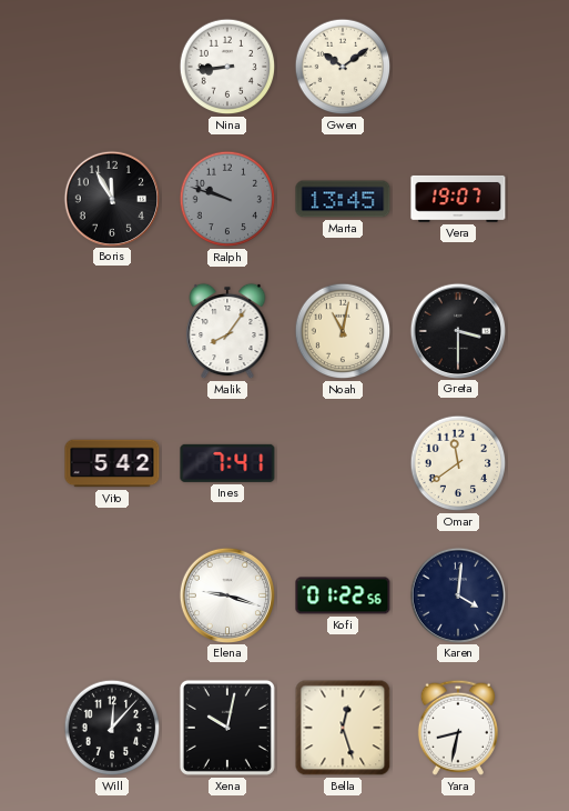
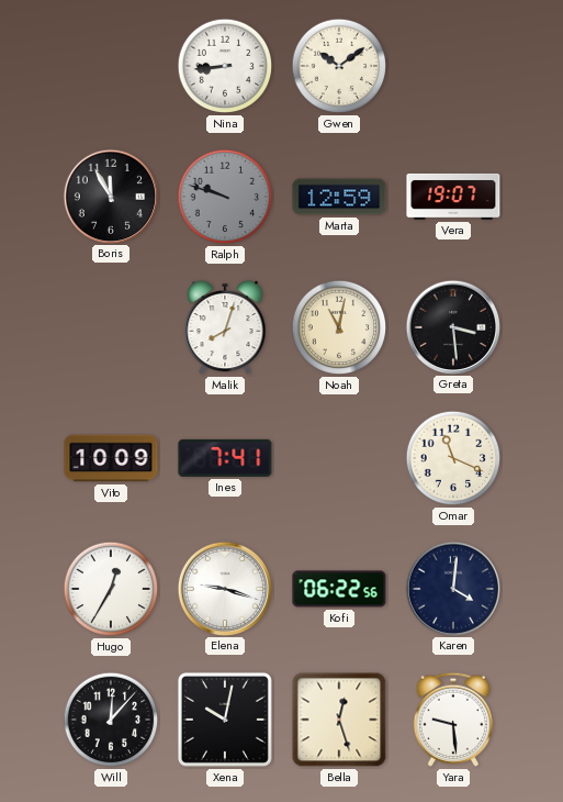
Marta: 13:45 -> 12:59
Malik: 8:06 -> 8:03
Greta: 3:30 -> 3:29
Vito: 5:42 -> 10:09
Omar: 11:39 -> 11:19
Hugo: none -> 12:35
Kofi: 01:22 -> 06:22
Yara: 8:32 -> 9:29
